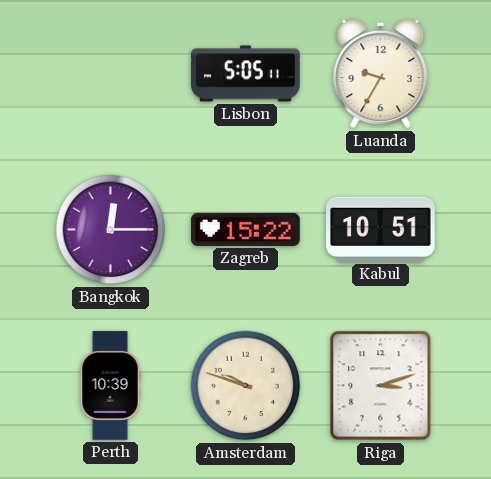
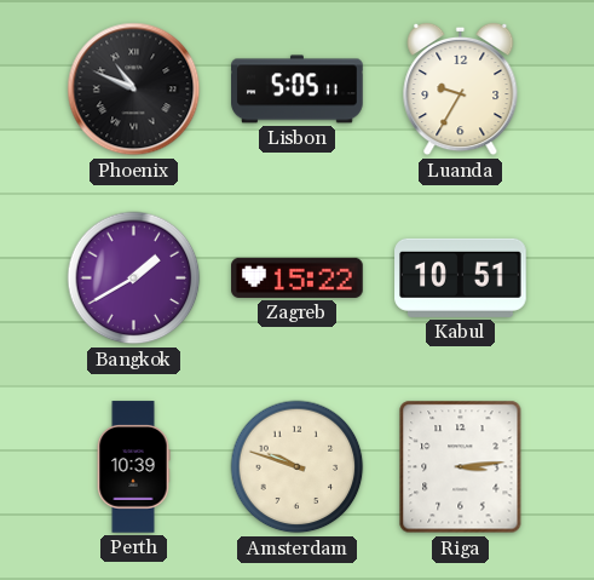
Phoenix: none -> 10:49
Bangkok: 12:15 -> 1:40
Riga: 3:12 -> 3:14
